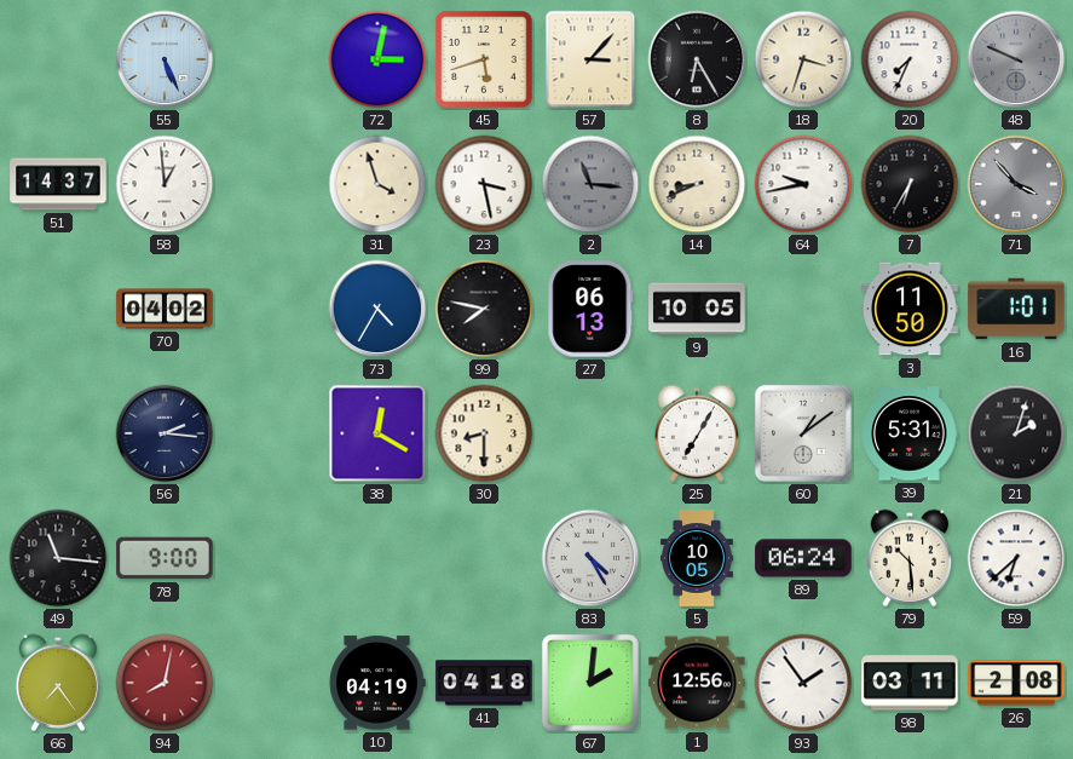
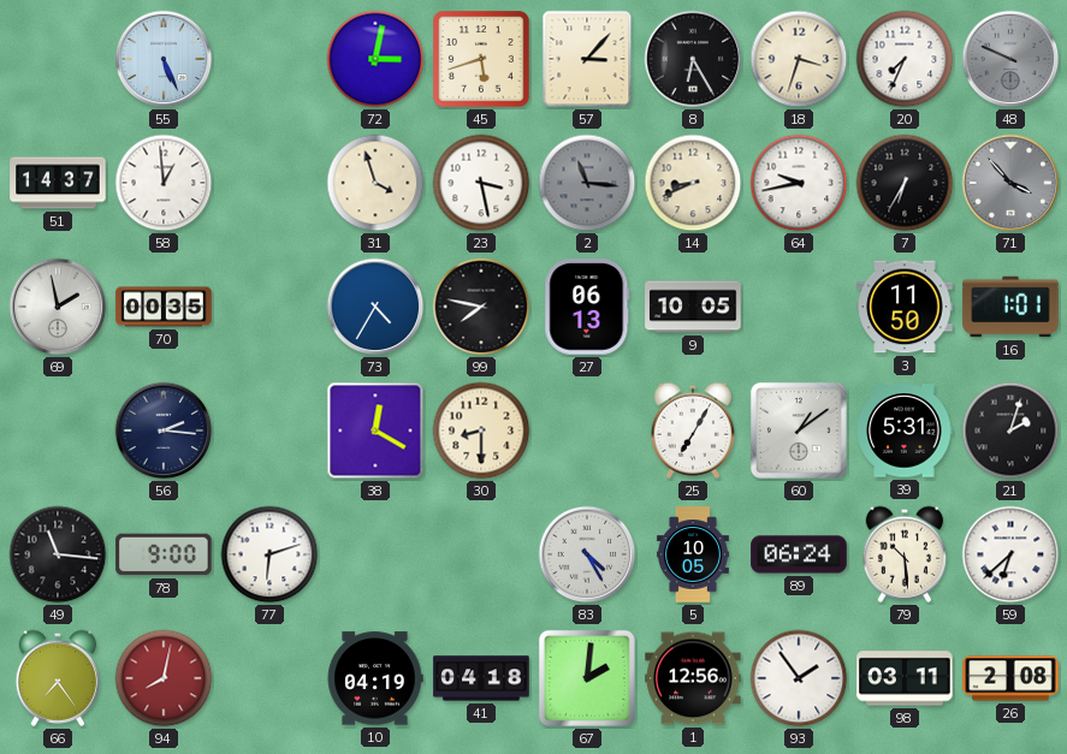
69: none -> 1:58
70: 04:02 -> 00:35
77: none -> 6:12
